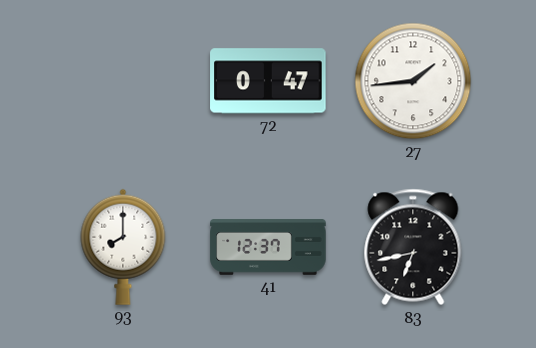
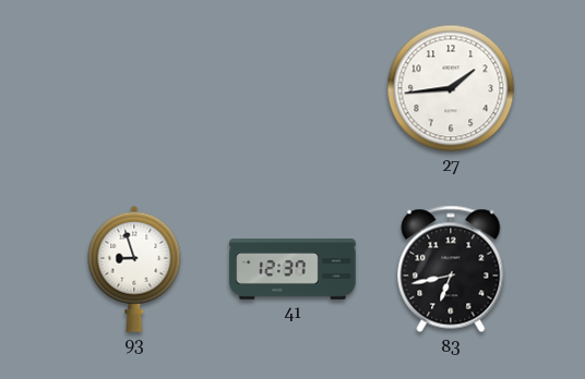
72: 0:47 -> none
93: 8:00 -> 8:57
